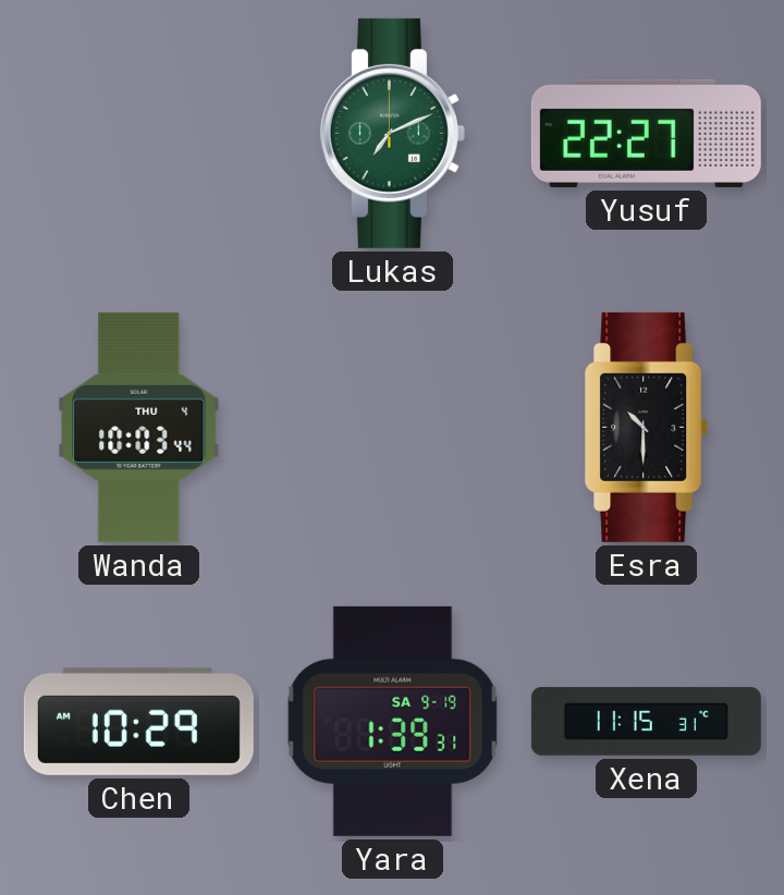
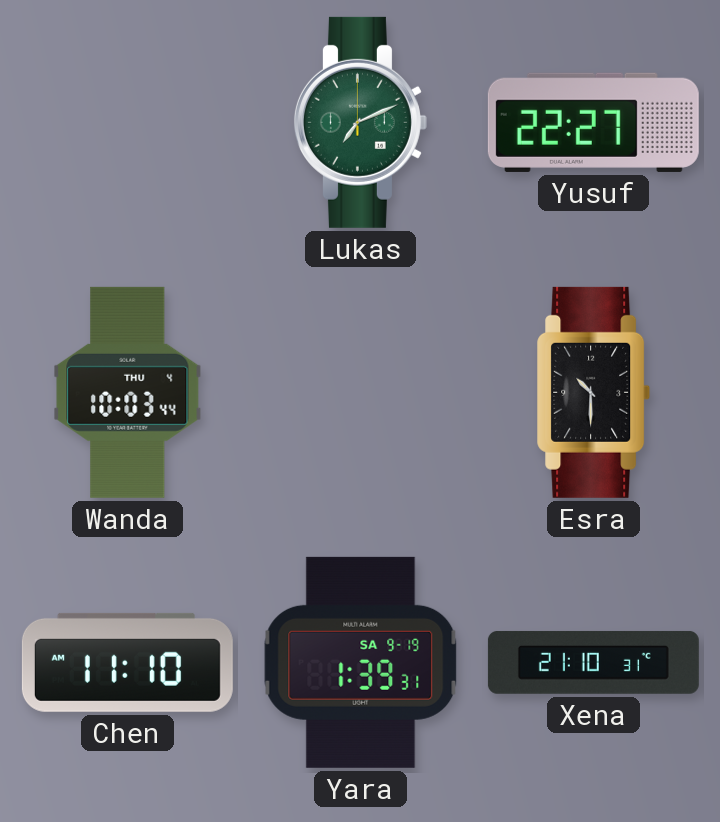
Chen: 10:29 -> 11:10
Xena: 11:15 -> 21:10
